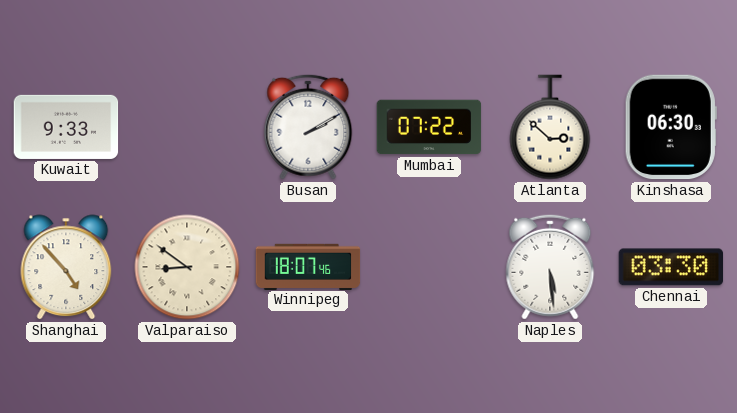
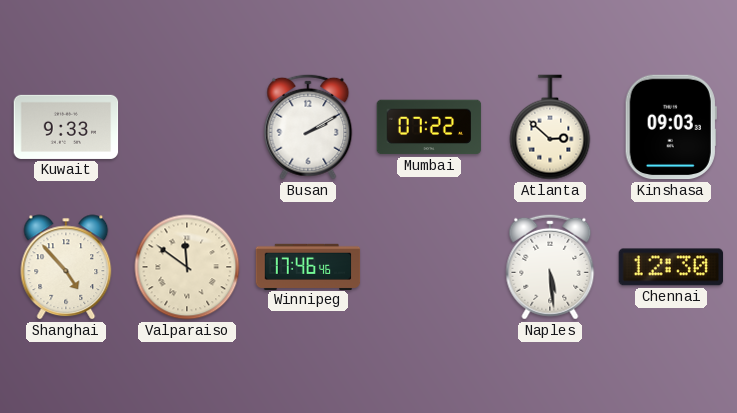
Kinshasa: 06:30 -> 09:03
Valparaiso: 8:51 -> 11:51
Winnipeg: 18:07 -> 17:46
Chennai: 03:30 -> 12:30
